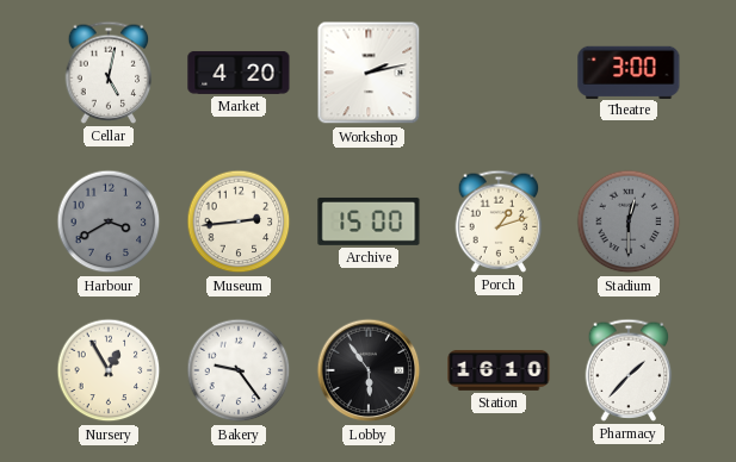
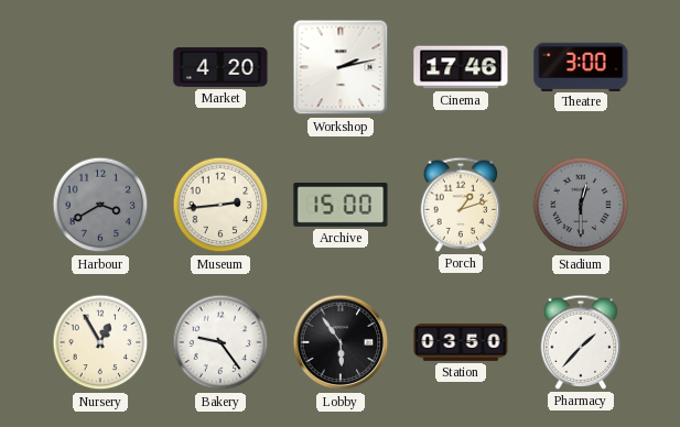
Cellar: 5:02 -> none
Cinema: none -> 17:46
Station: 16:10 -> 03:50
